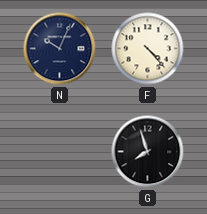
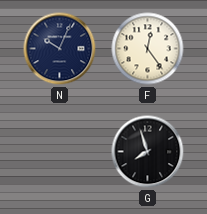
F: 4:23 -> 12:24
